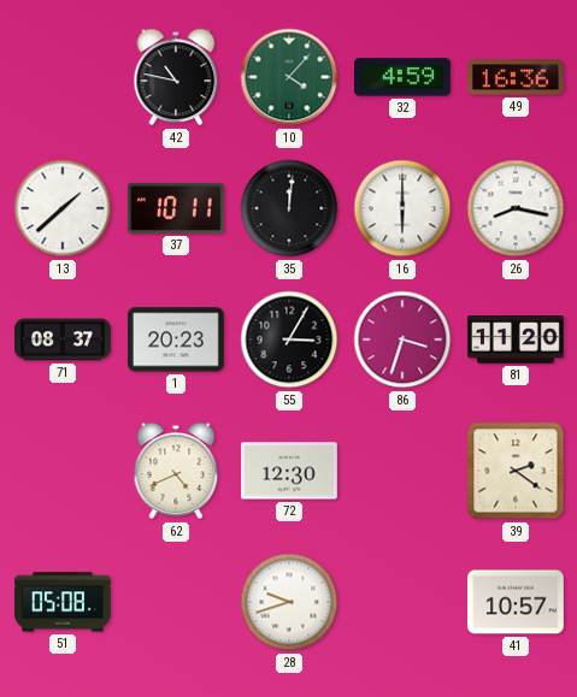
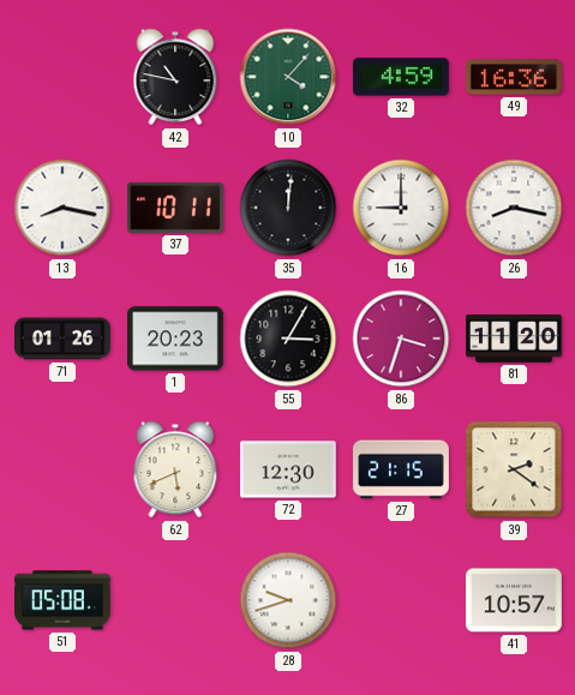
13: 1:38 -> 8:17
16: 6:00 -> 9:00
71: 08:37 -> 01:26
62: 4:41 -> 5:41
27: none -> 21:15
